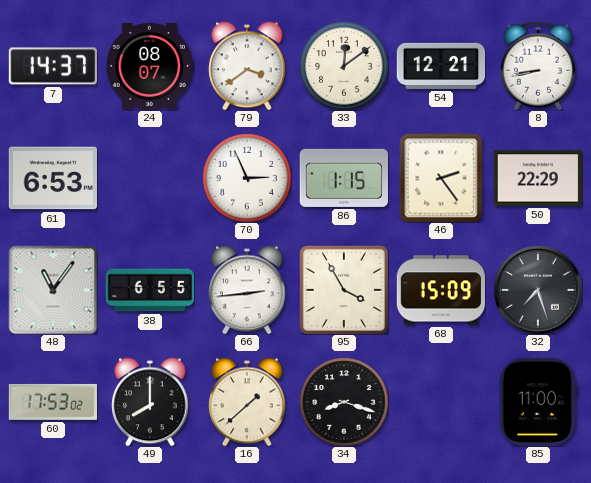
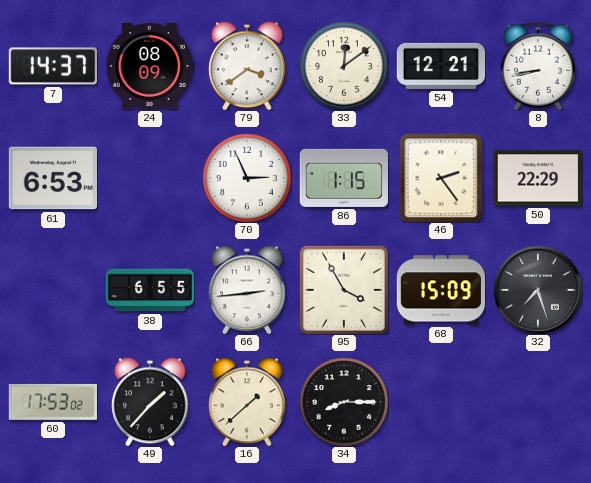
24: 08:07 -> 08:09
48: 11:06 -> none
49: 8:00 -> 1:37
34: 8:18 -> 8:15
85: 11:00 -> none
